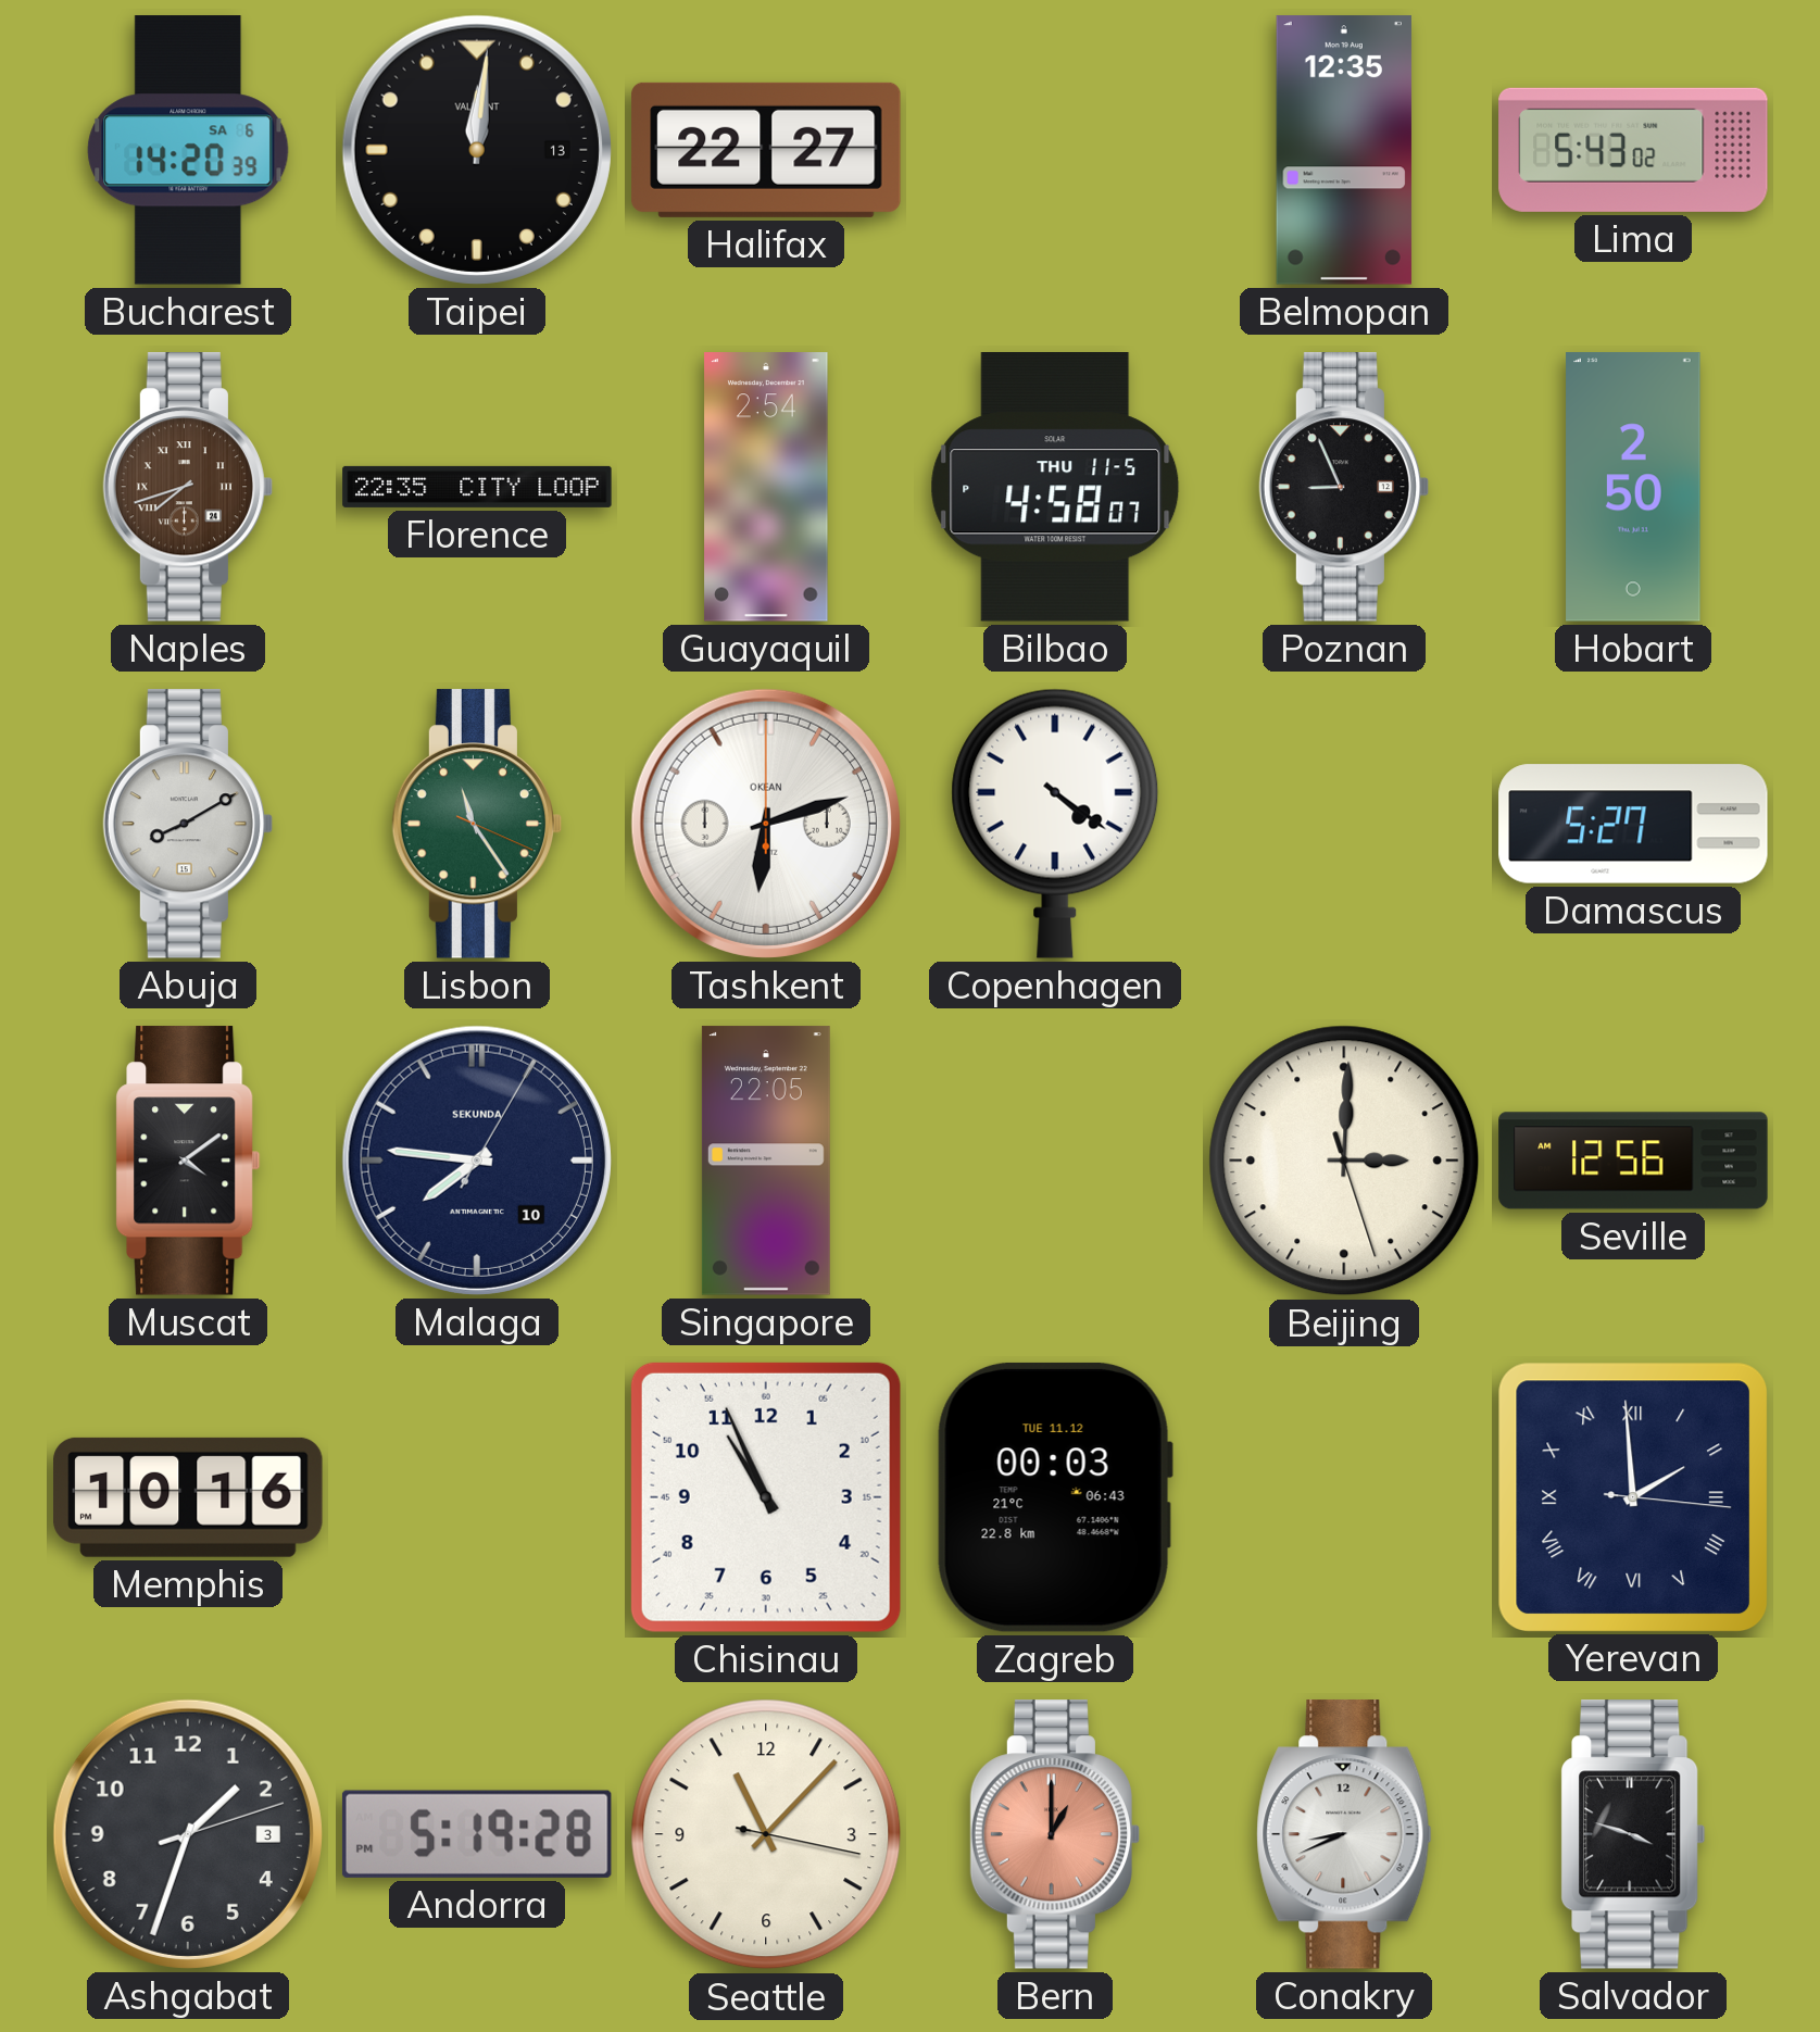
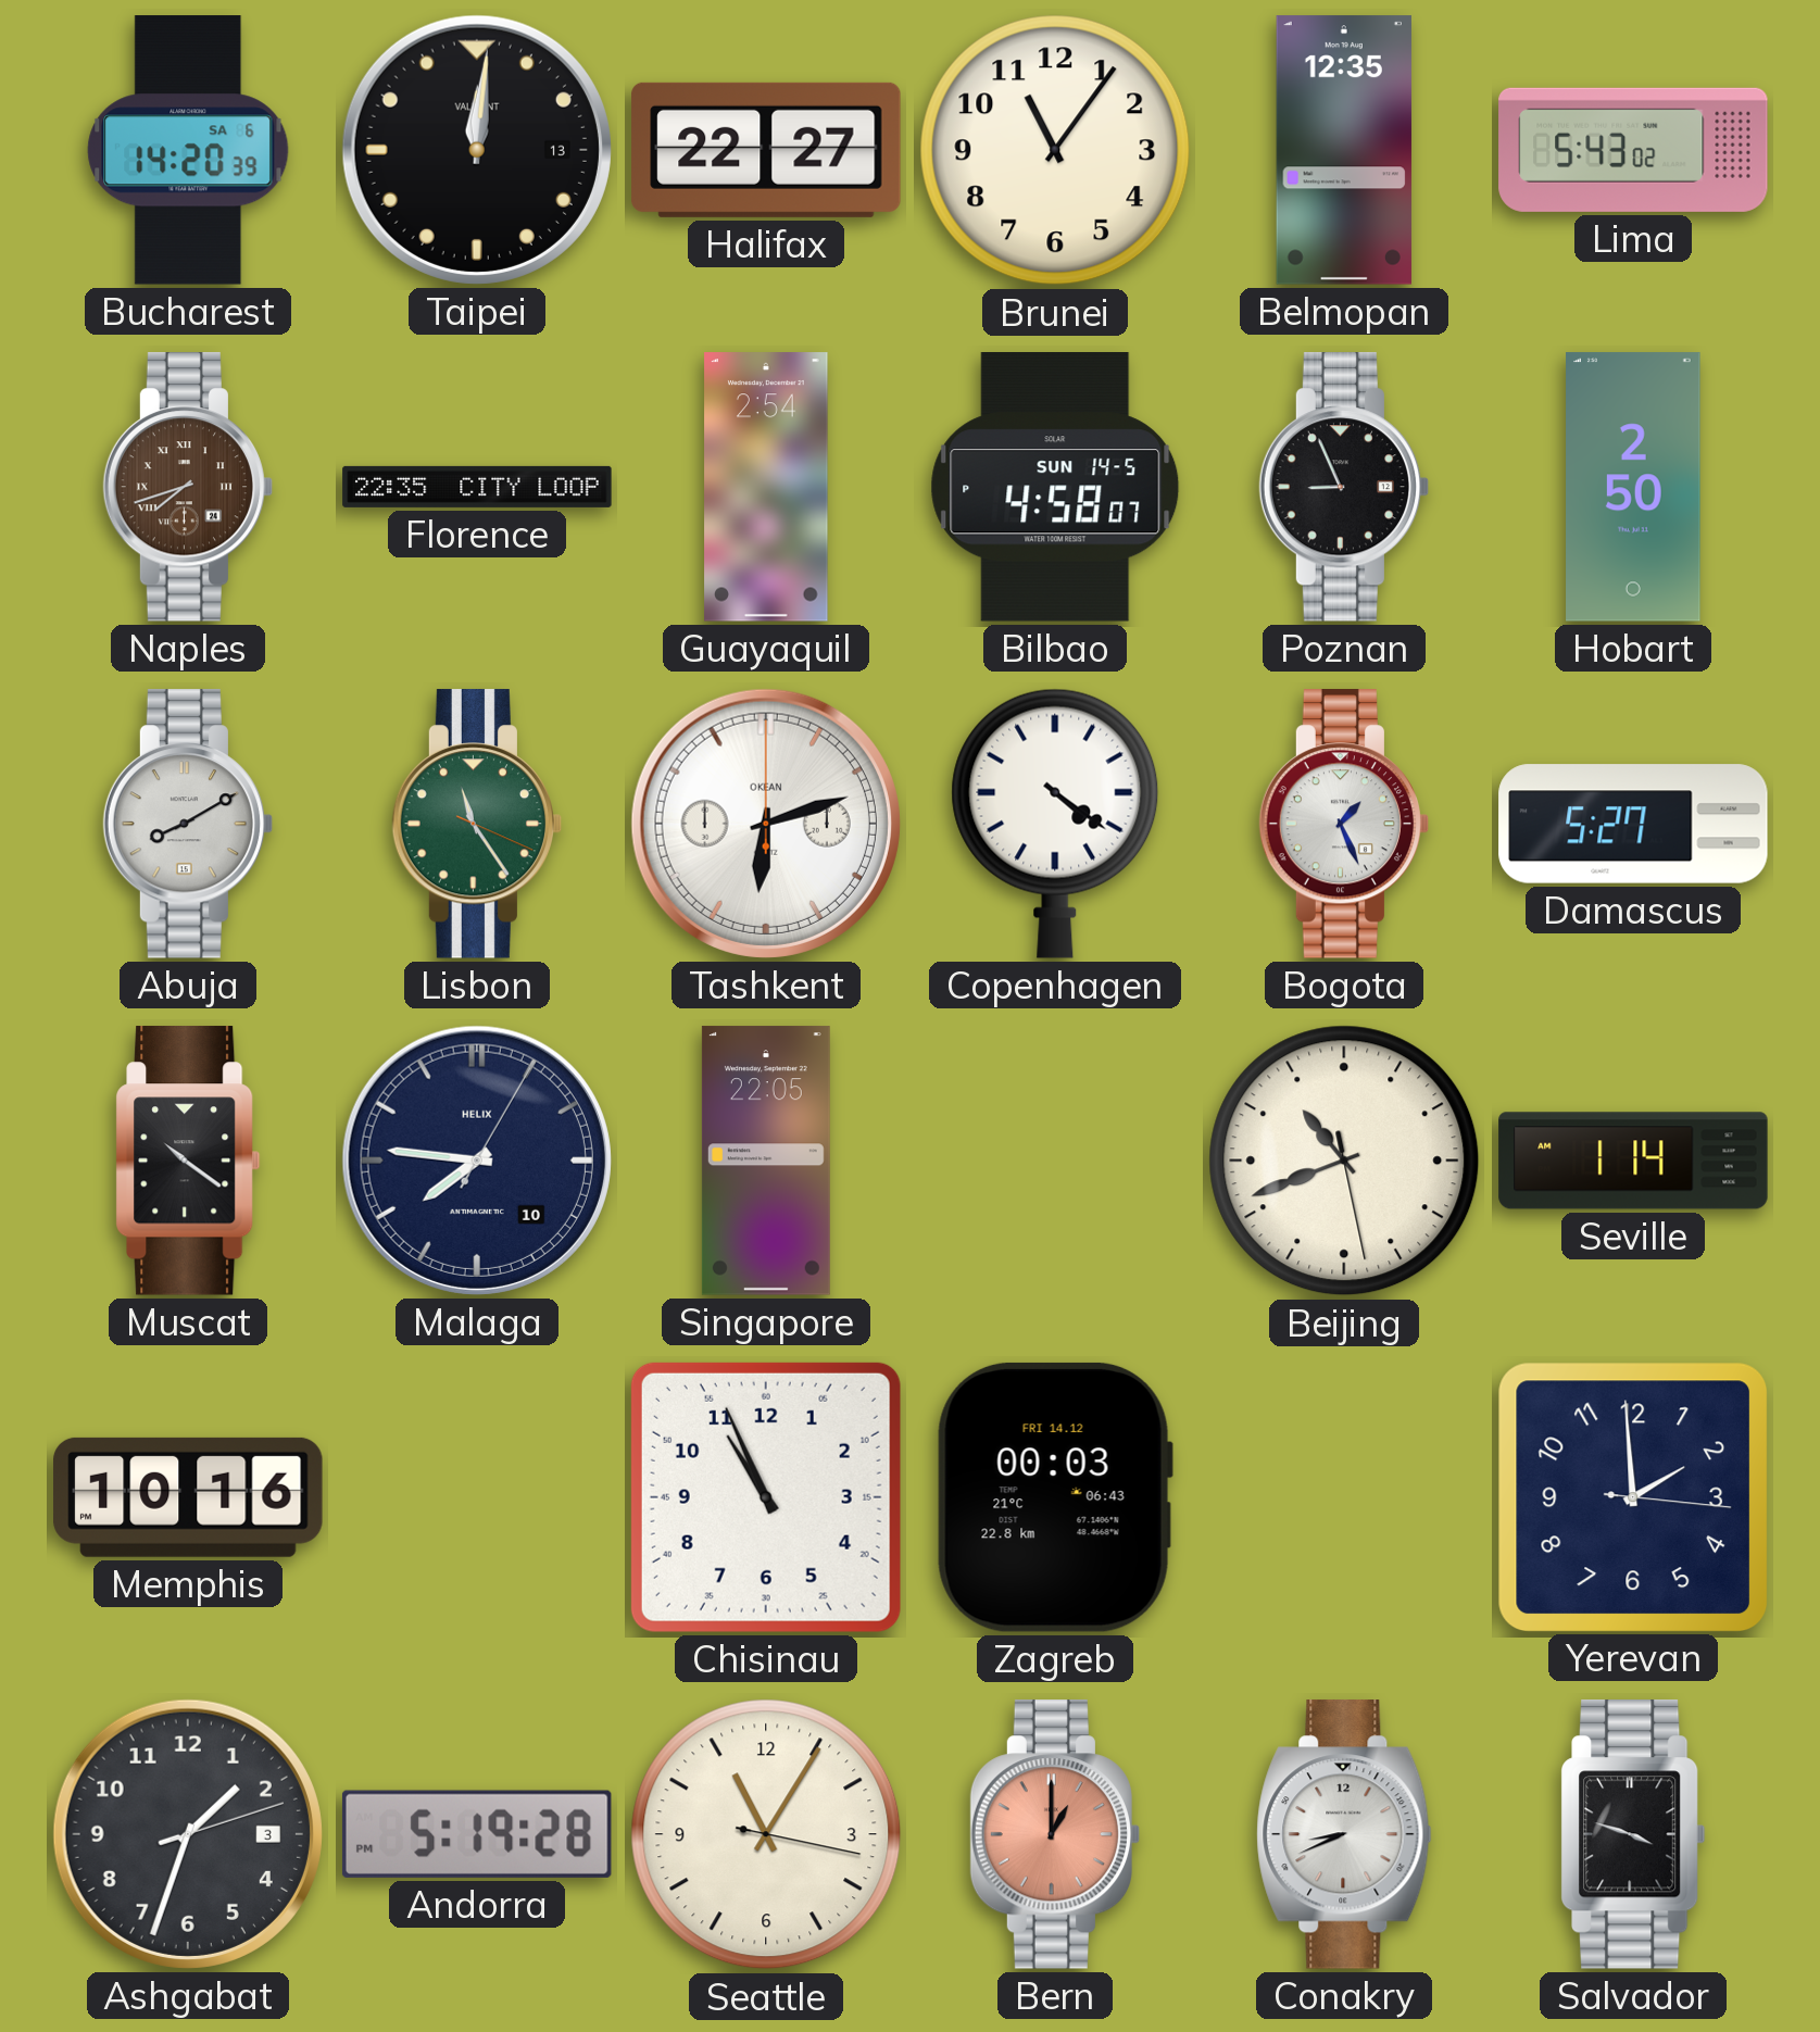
Brunei: none -> 11:06
Bilbao date: THU 11-5 -> SUN 14-5
Bogota: none -> 1:26
Muscat: 4:09 -> 10:21
Malaga brand: SEKUNDA -> HELIX
Beijing: 3:00 -> 10:41
Seville: 12:56 -> 1:14
Zagreb date: TUE 11.12 -> FRI 14.12
Yerevan numerals: Roman -> Arabic
Seattle: 11:07 -> 11:05
